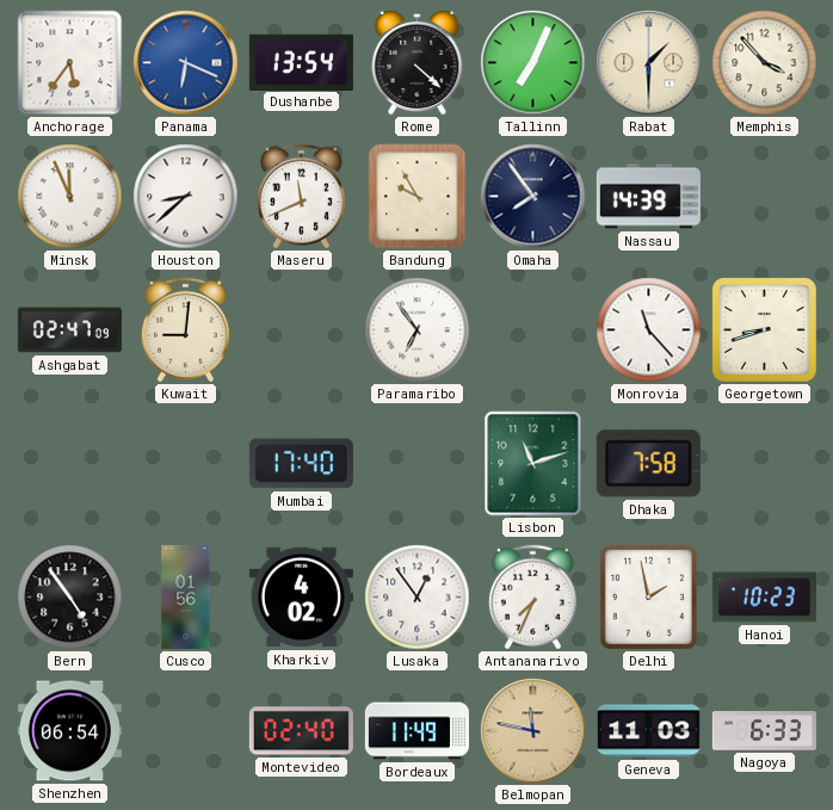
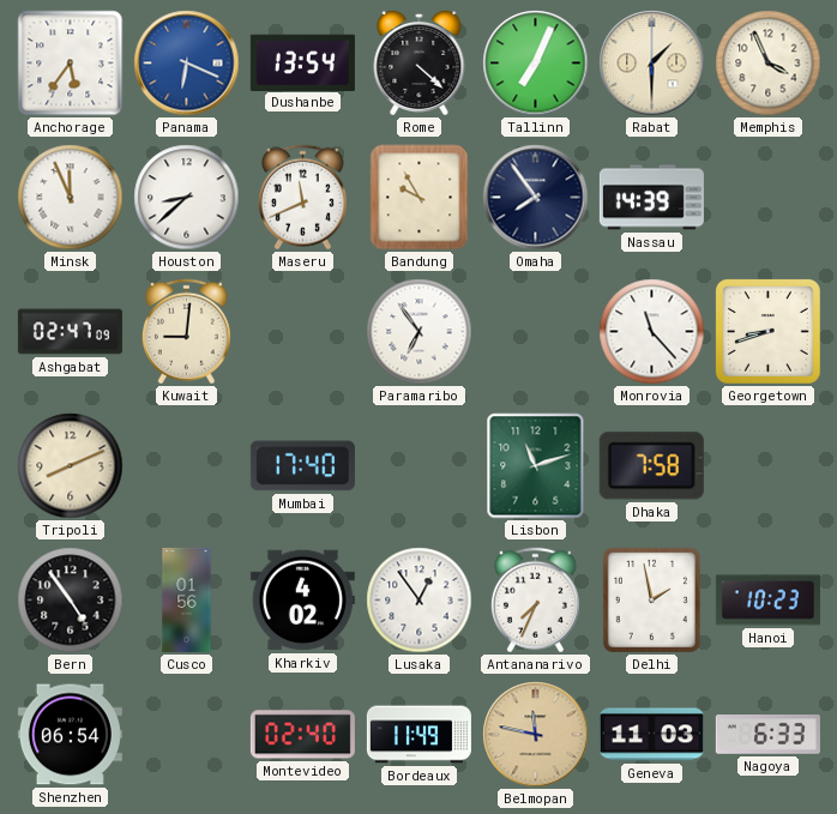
Memphis: 3:53 -> 3:56
Tripoli: none -> 8:11
